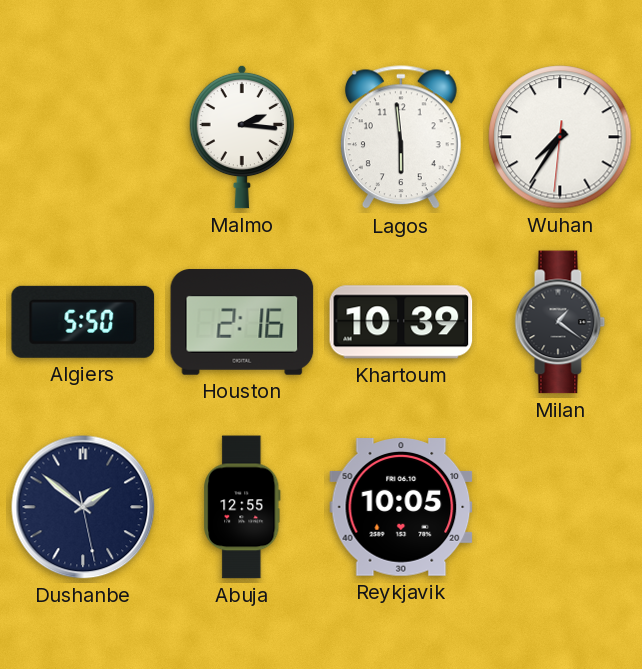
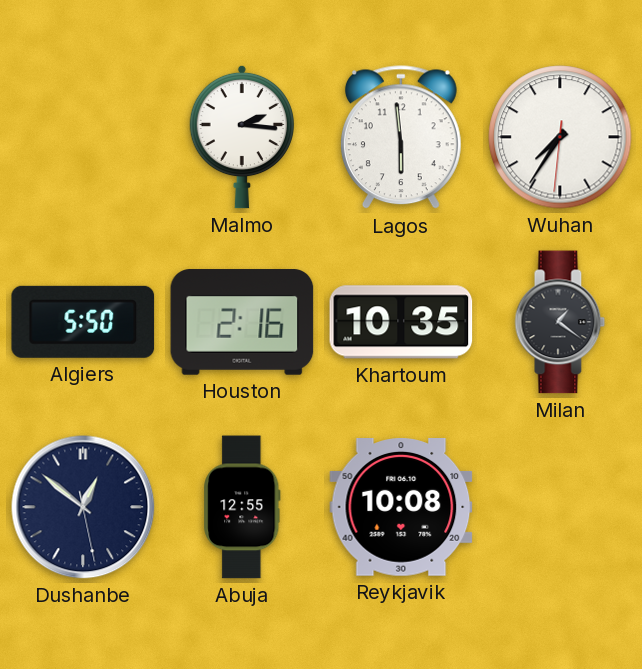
Khartoum: 10:39 -> 10:35
Dushanbe: 1:51 -> 12:51
Reykjavik: 10:05 -> 10:08
